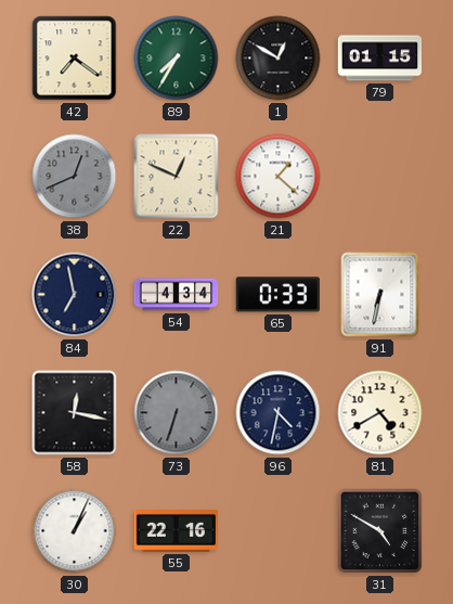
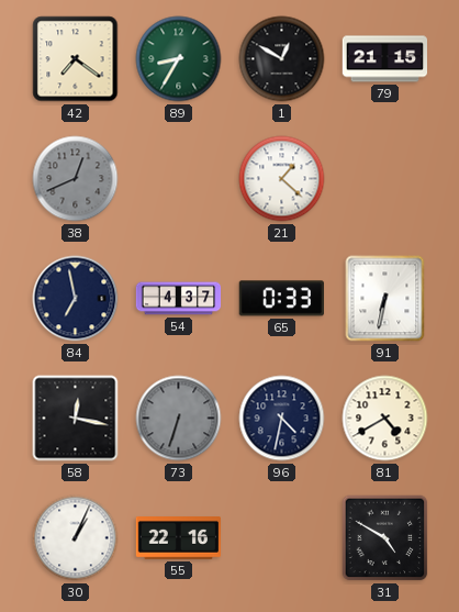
89: 7:35 -> 8:35
79: 01:15 -> 21:15
22: 12:49 -> none
54: 4:34 -> 4:37
